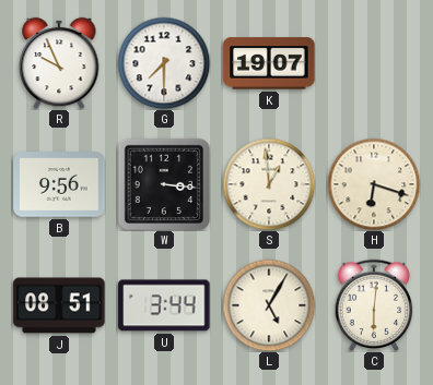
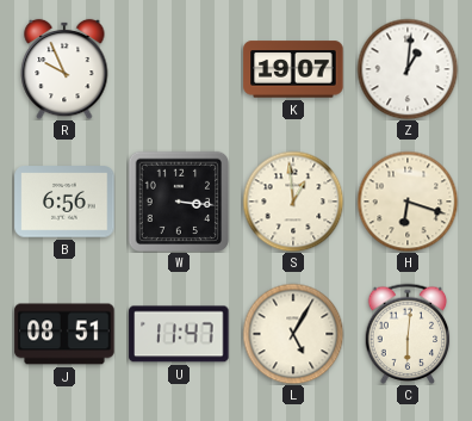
G: 7:30 -> none
Z: none -> 1:01
B: 9:56 -> 6:56
U: 3:44 -> 11:47
